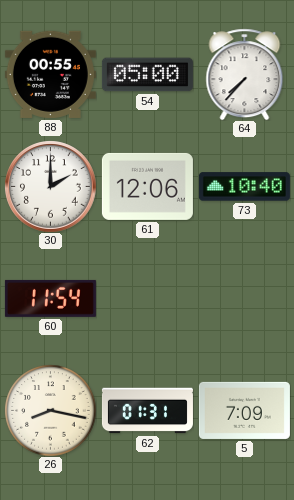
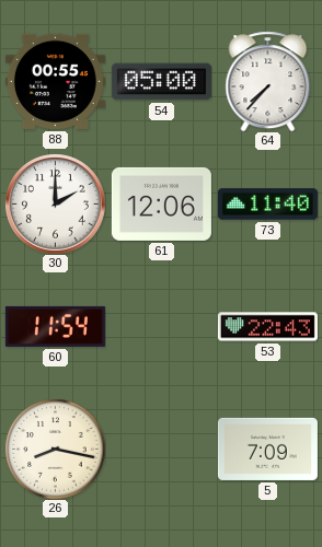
73: 10:40 -> 11:40
53: none -> 22:43
62: 01:31 -> none
